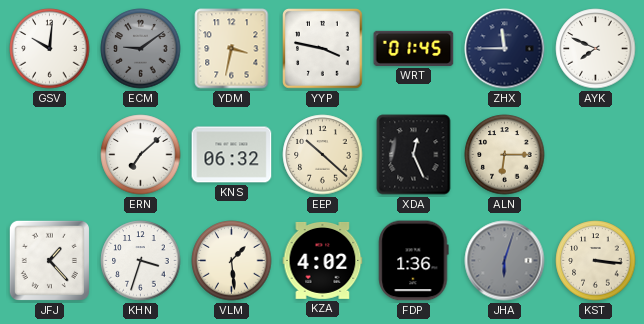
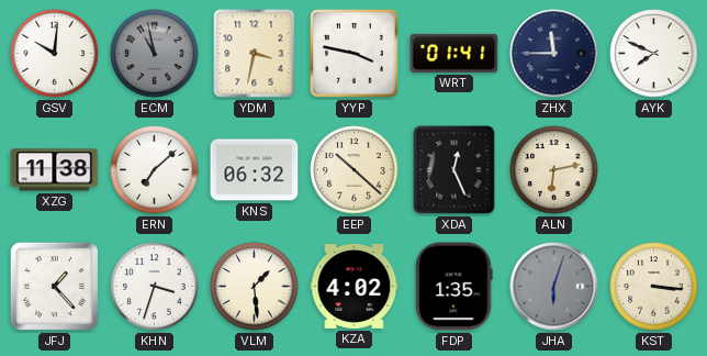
ECM: 9:09 -> 10:58
WRT: 01:45 -> 01:41
XZG: none -> 11:38
ALN: 6:15 -> 6:13
FDP: 1:36 -> 1:35
